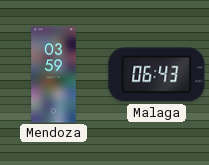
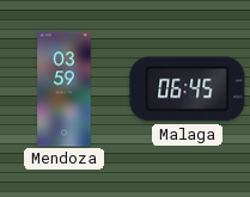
Malaga: 06:43 -> 06:45
